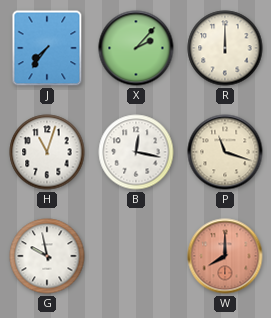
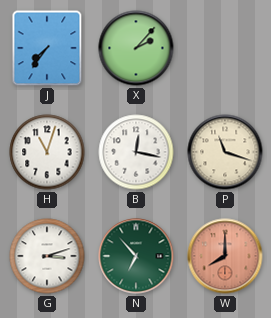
R: 12:00 -> none
G: 9:58 -> 3:12
N: none -> 6:53
